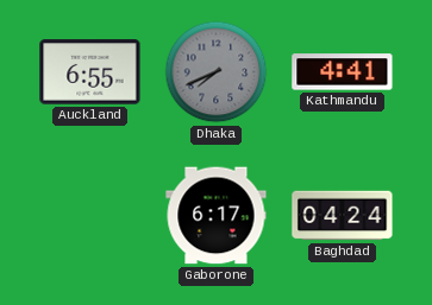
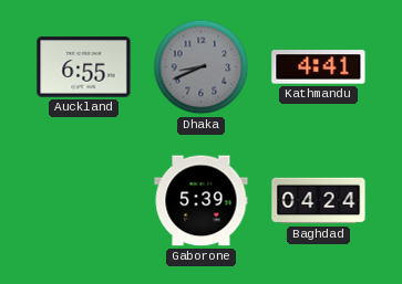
Dhaka: 7:41 -> 8:41
Gaborone: 6:17 -> 5:39
